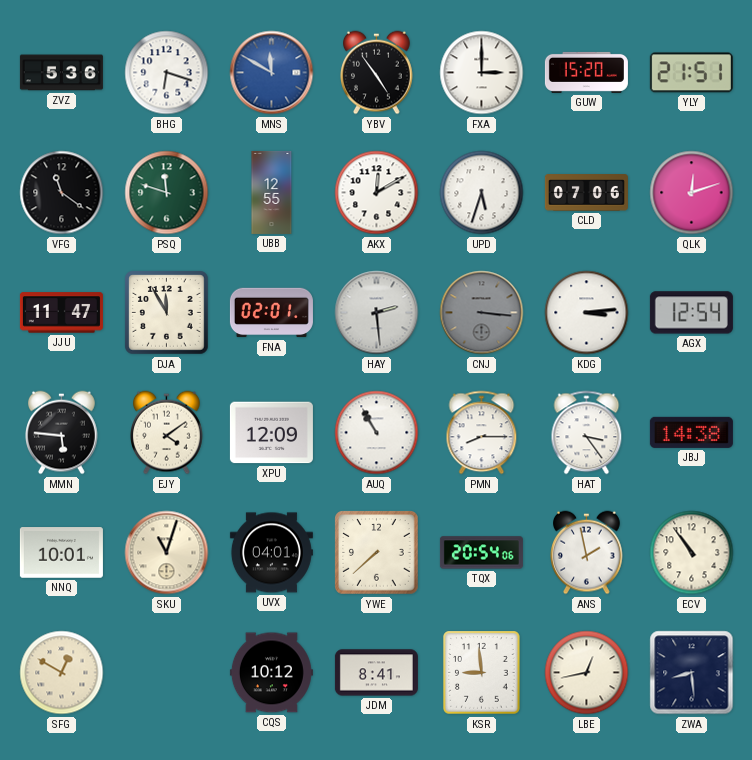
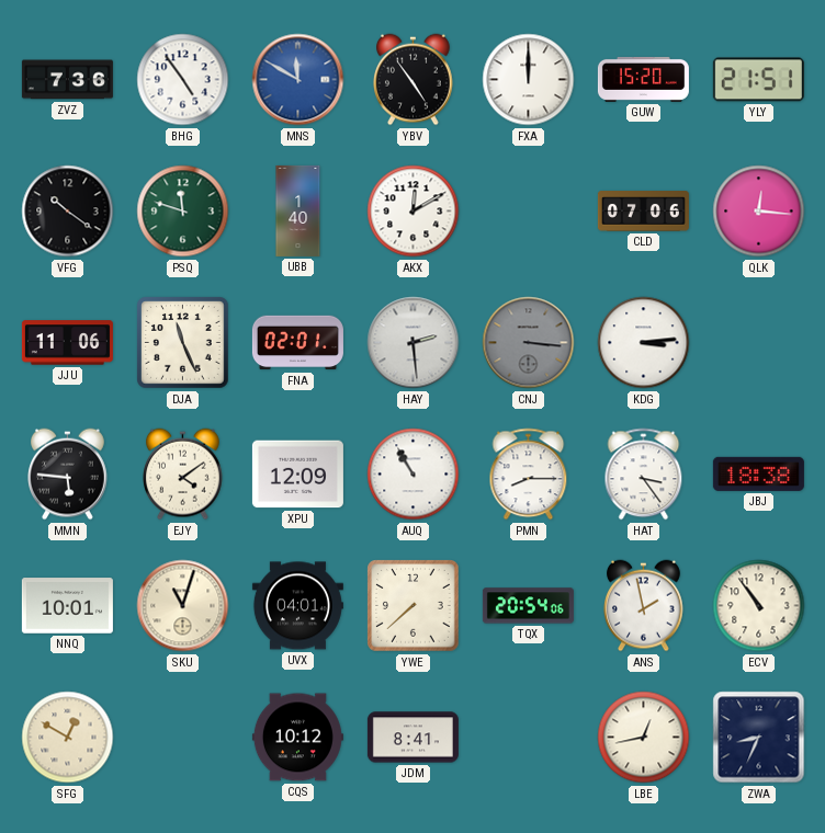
ZVZ: 5:36 -> 7:36
BHG: 6:18 -> 4:54
FXA: 3:00 -> 12:00
VFG: 11:21 -> 10:21
UBB: 12:55 -> 1:40
UPD: 5:33 -> none
QLK: 12:12 -> 12:16
JJU: 11:47 -> 11:06
DJA: 11:55 -> 11:26
AGX: 12:54 -> none
JBJ: 14:38 -> 18:38
KSR: 8:59 -> none
ZWA: 8:29 -> 8:34
